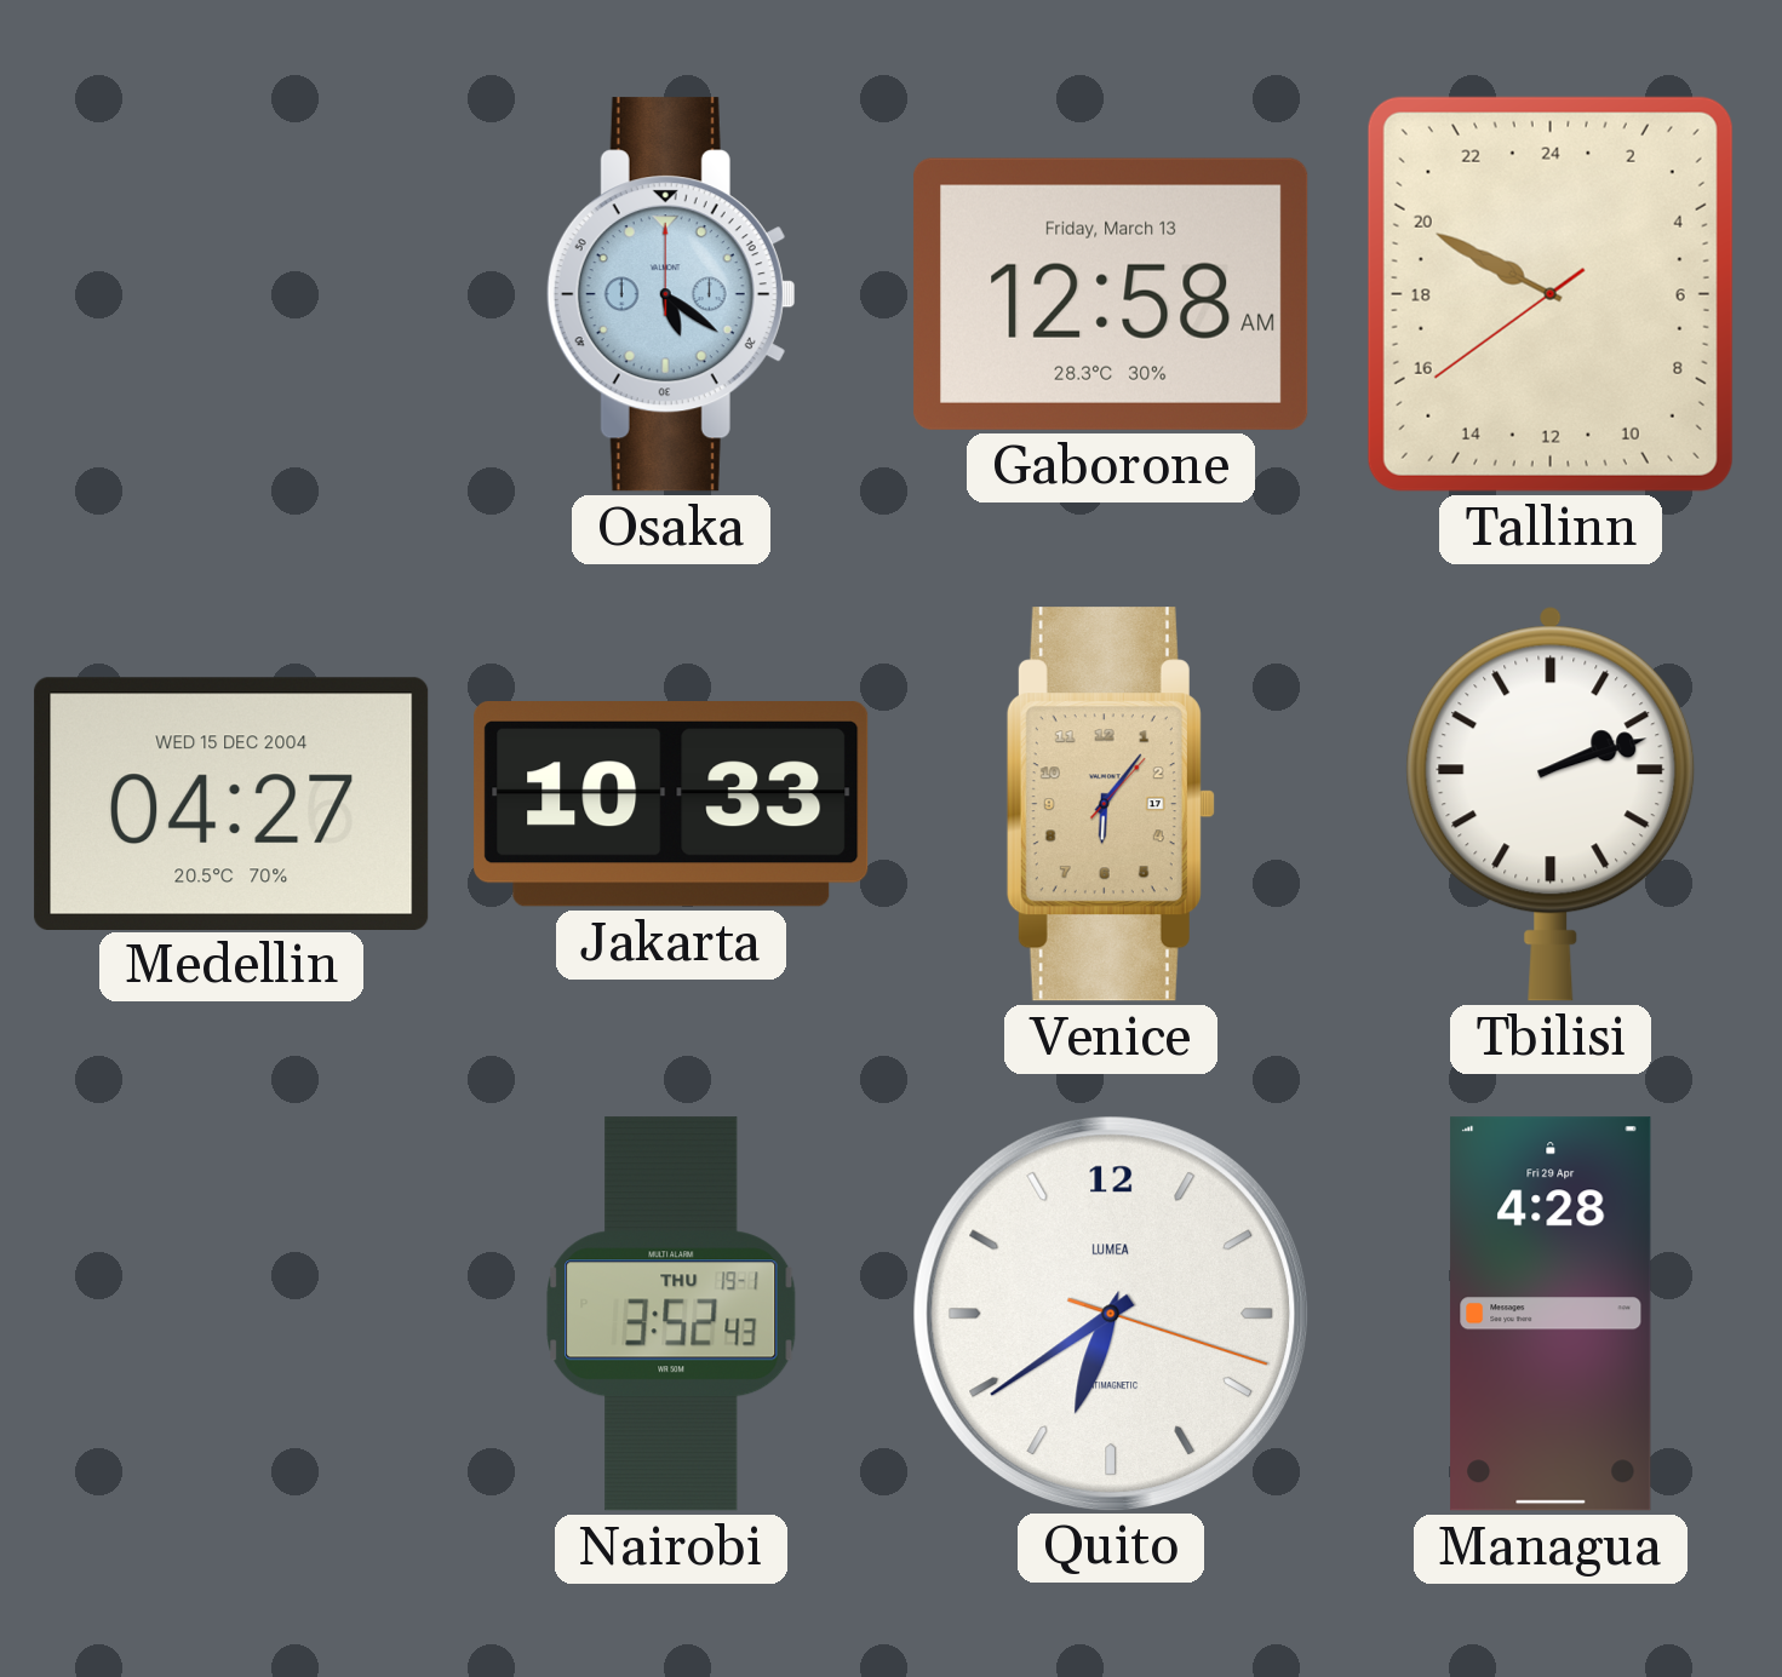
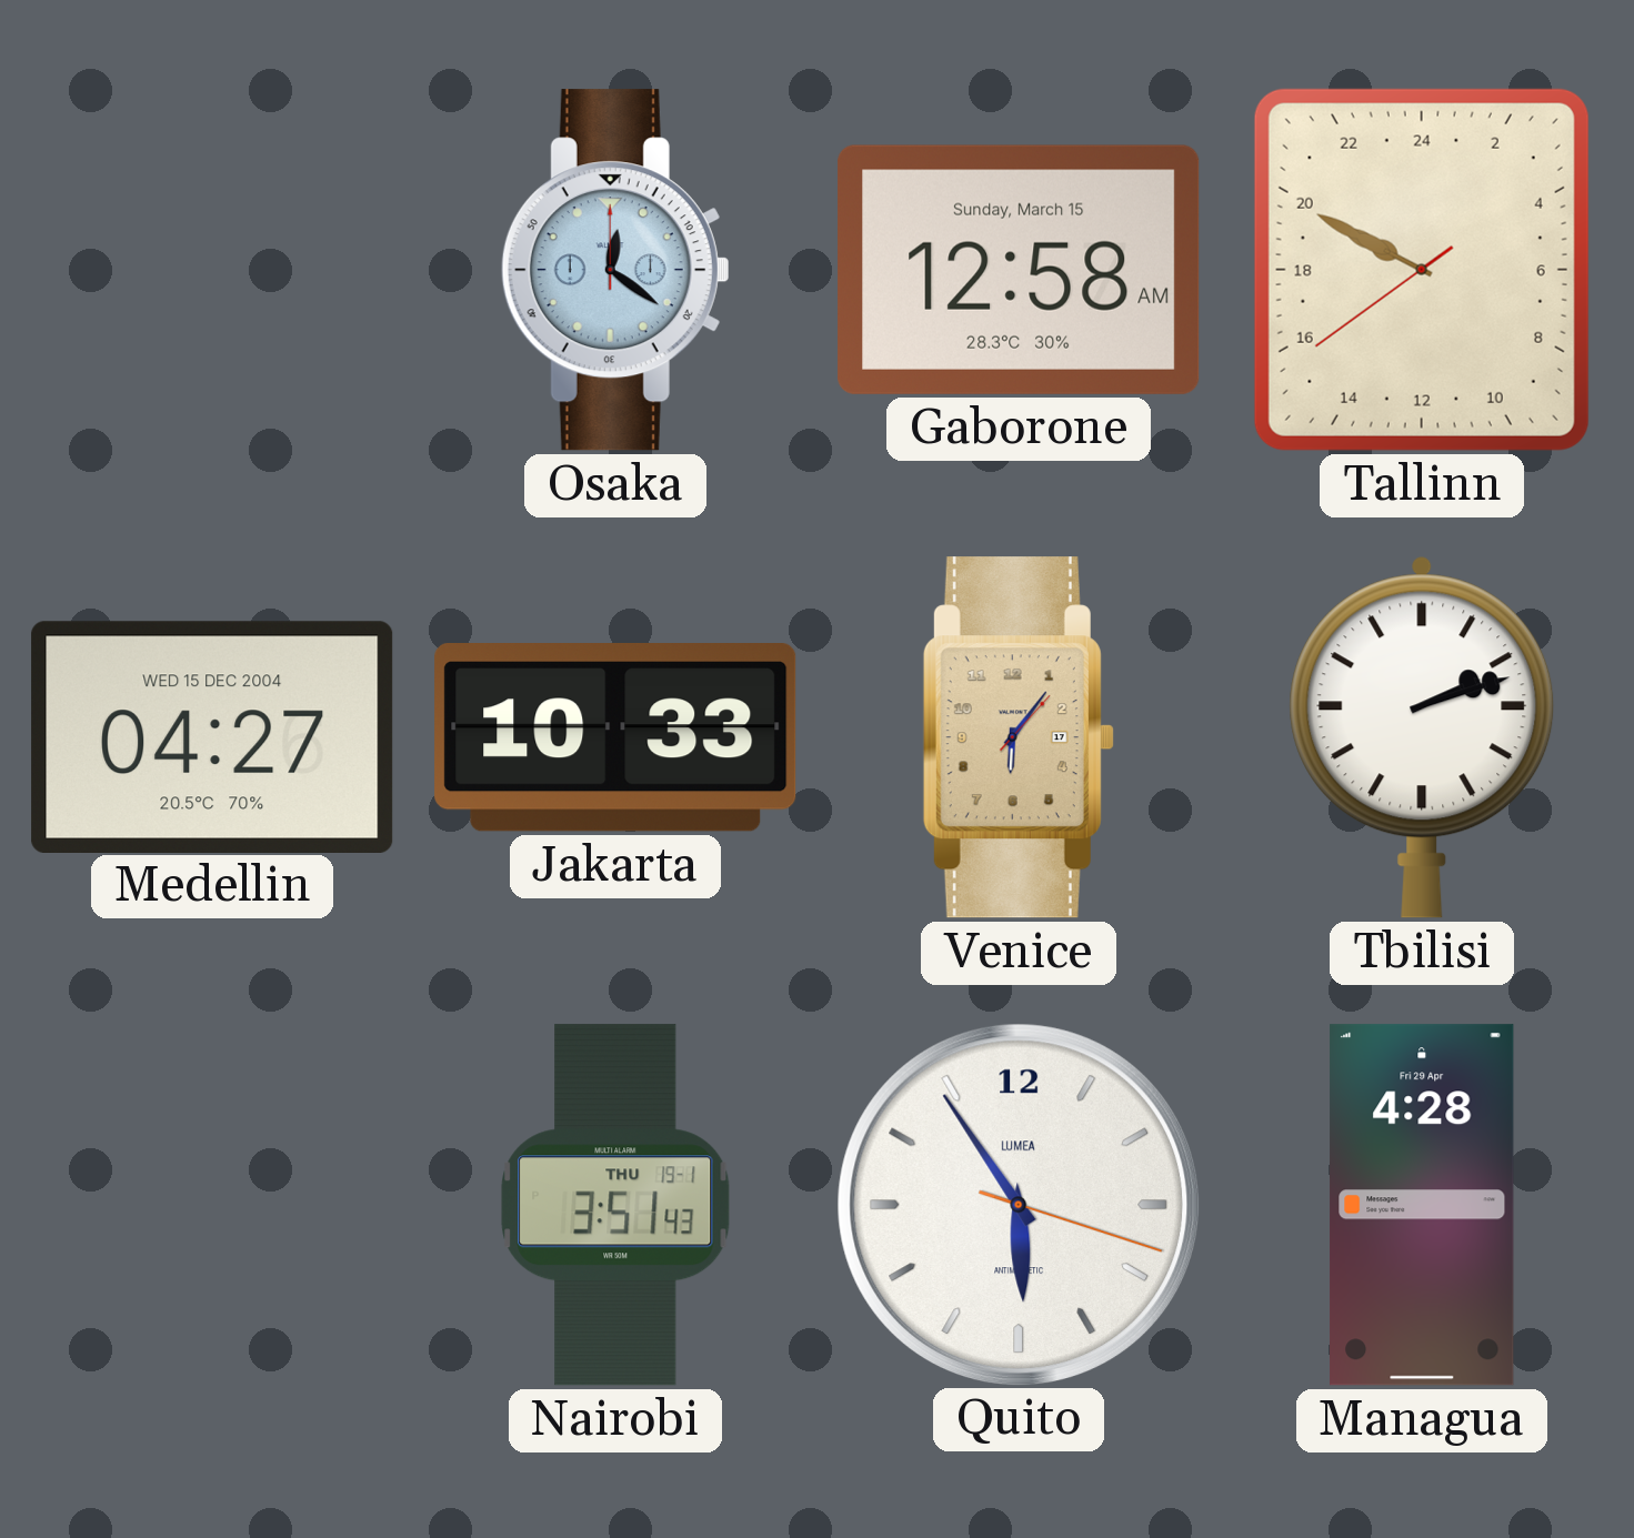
Osaka: 5:21 -> 12:21
Gaborone date: Friday, March 13 -> Sunday, March 15
Nairobi: 3:52 -> 3:51
Quito: 6:39 -> 5:54
